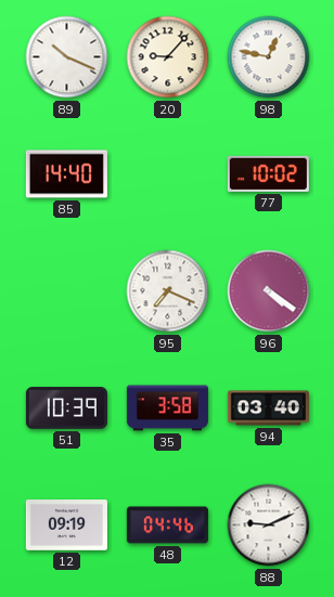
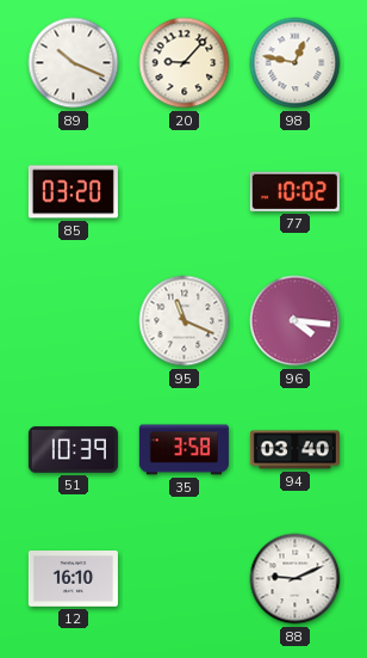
85: 14:40 -> 03:20
95: 7:19 -> 11:19
96: 4:21 -> 4:16
12: 09:19 -> 16:10
48: 04:46 -> none
